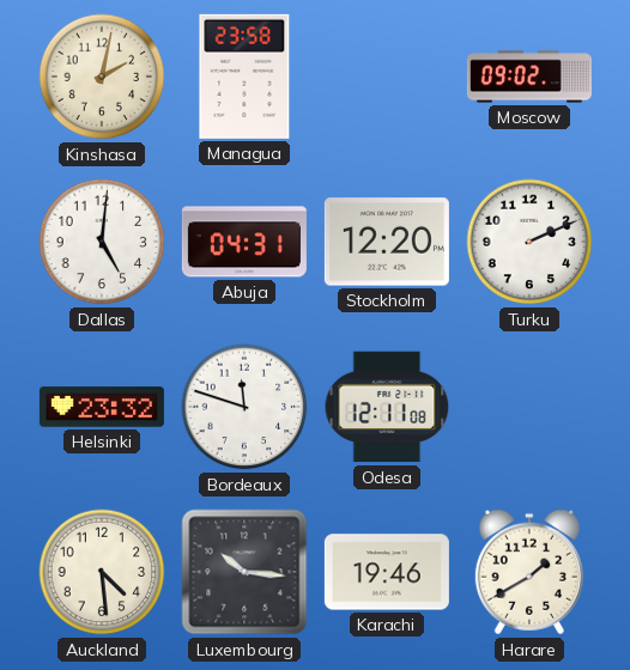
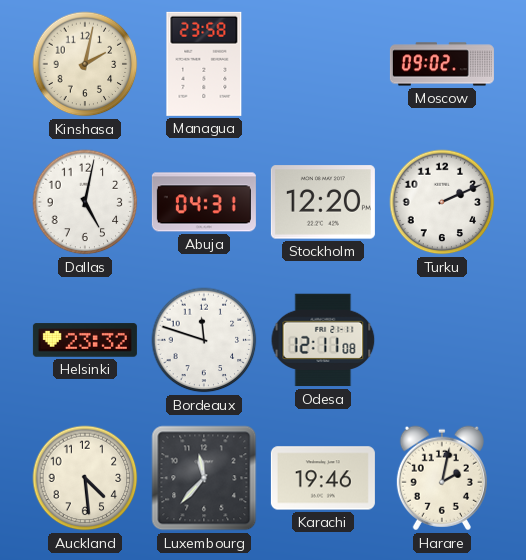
Dallas: 5:01 -> 5:02
Luxembourg: 10:16 -> 11:37
Harare: 1:40 -> 2:02
